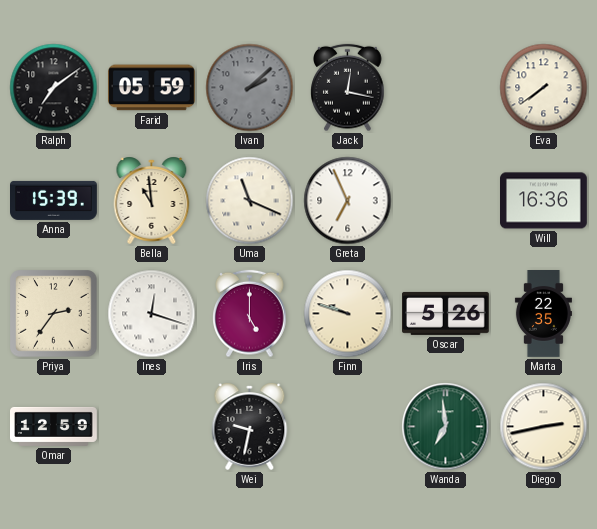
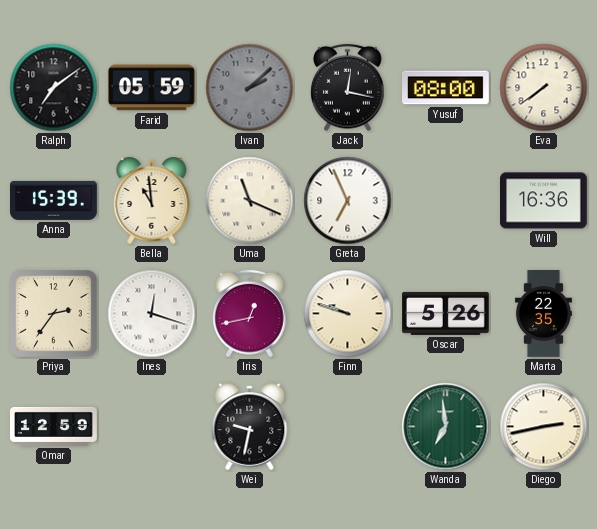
Yusuf: none -> 08:00
Iris: 5:00 -> 12:43
